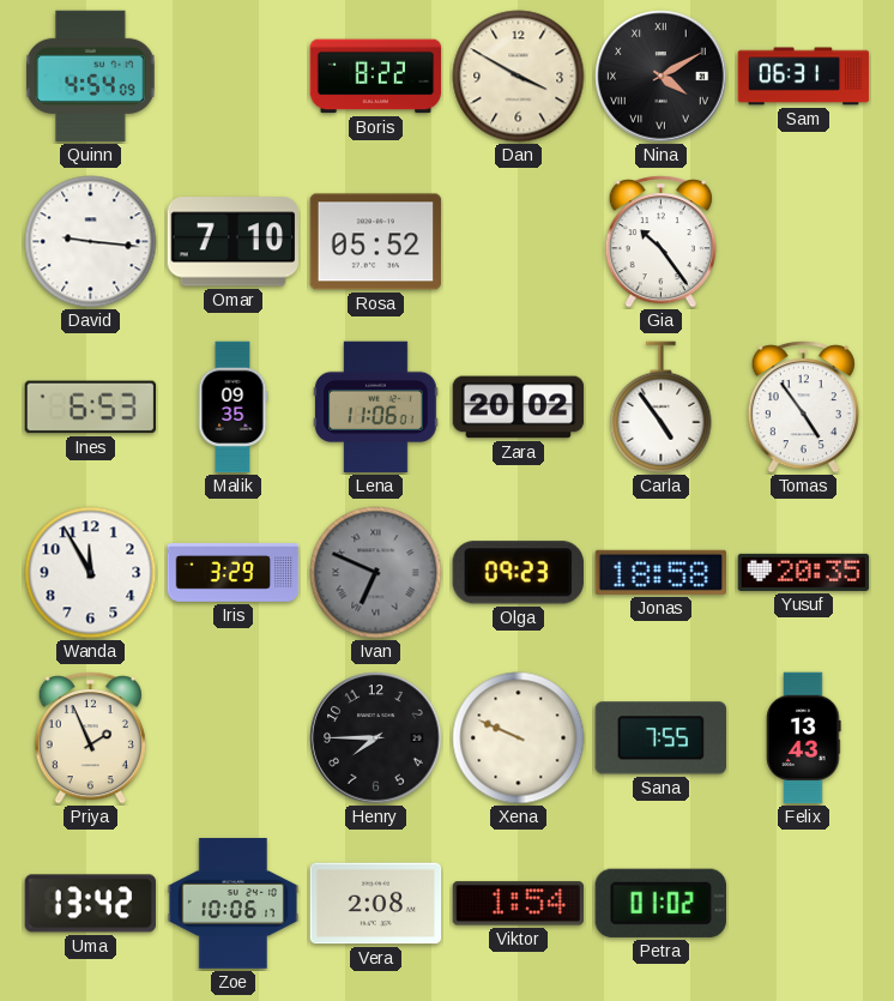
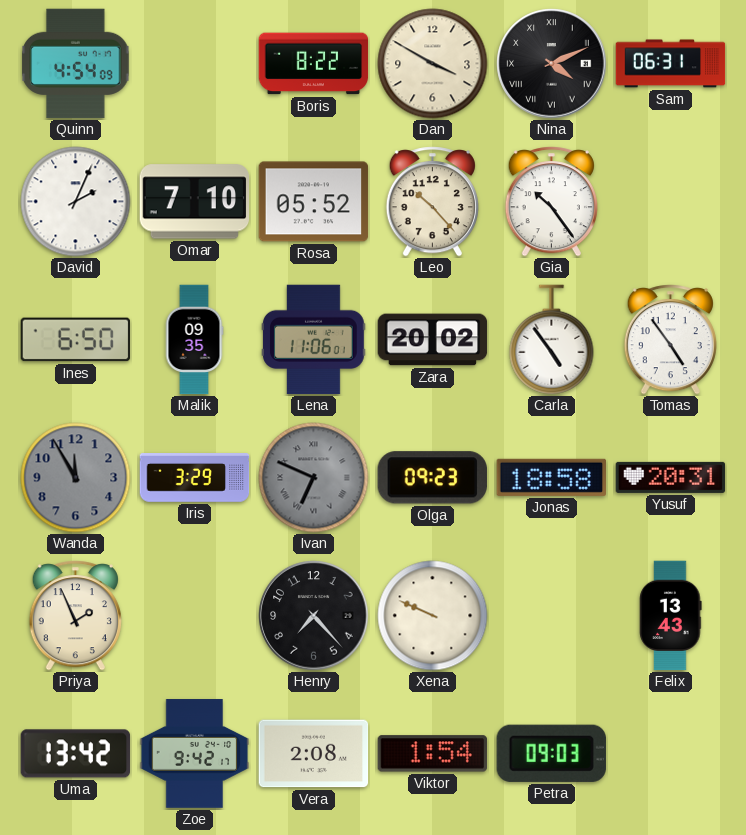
Nina: 4:10 -> 4:11
David: 9:16 -> 2:04
Leo: none -> 10:23
Ines: 6:53 -> 6:50
Wanda dial: white -> grey
Yusuf: 20:35 -> 20:31
Henry: 7:45 -> 7:23
Sana: 7:55 -> none
Zoe: 10:06 -> 9:42
Petra: 01:02 -> 09:03
